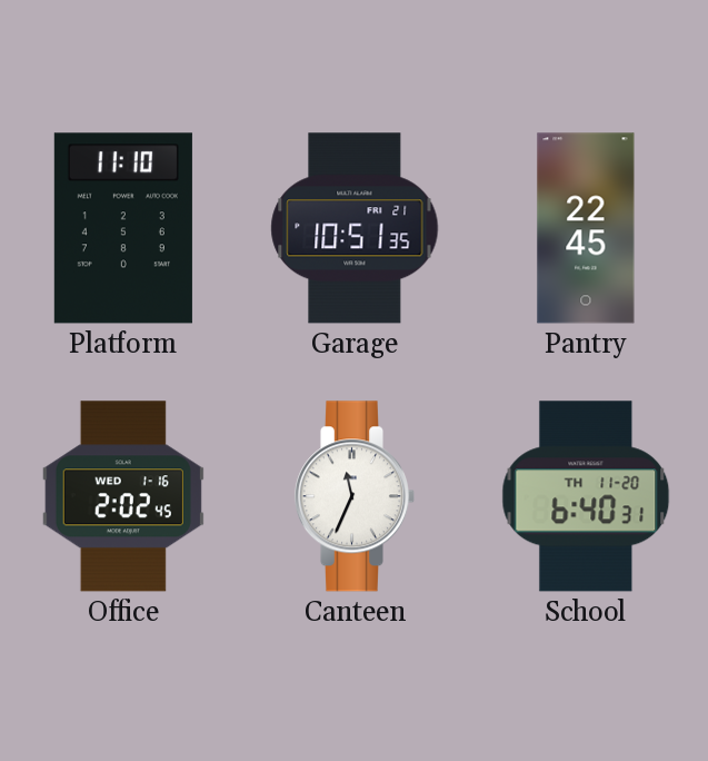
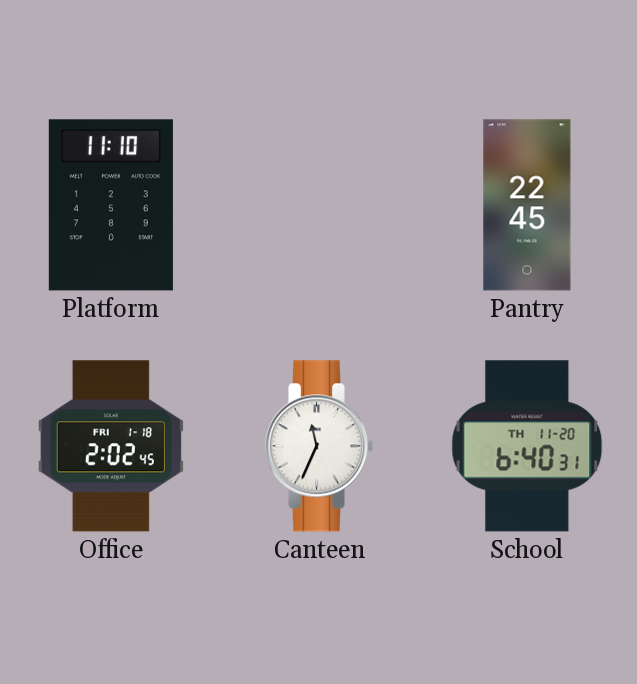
Garage: 10:51 -> none
Office date: WED 1-16 -> FRI 1-18
